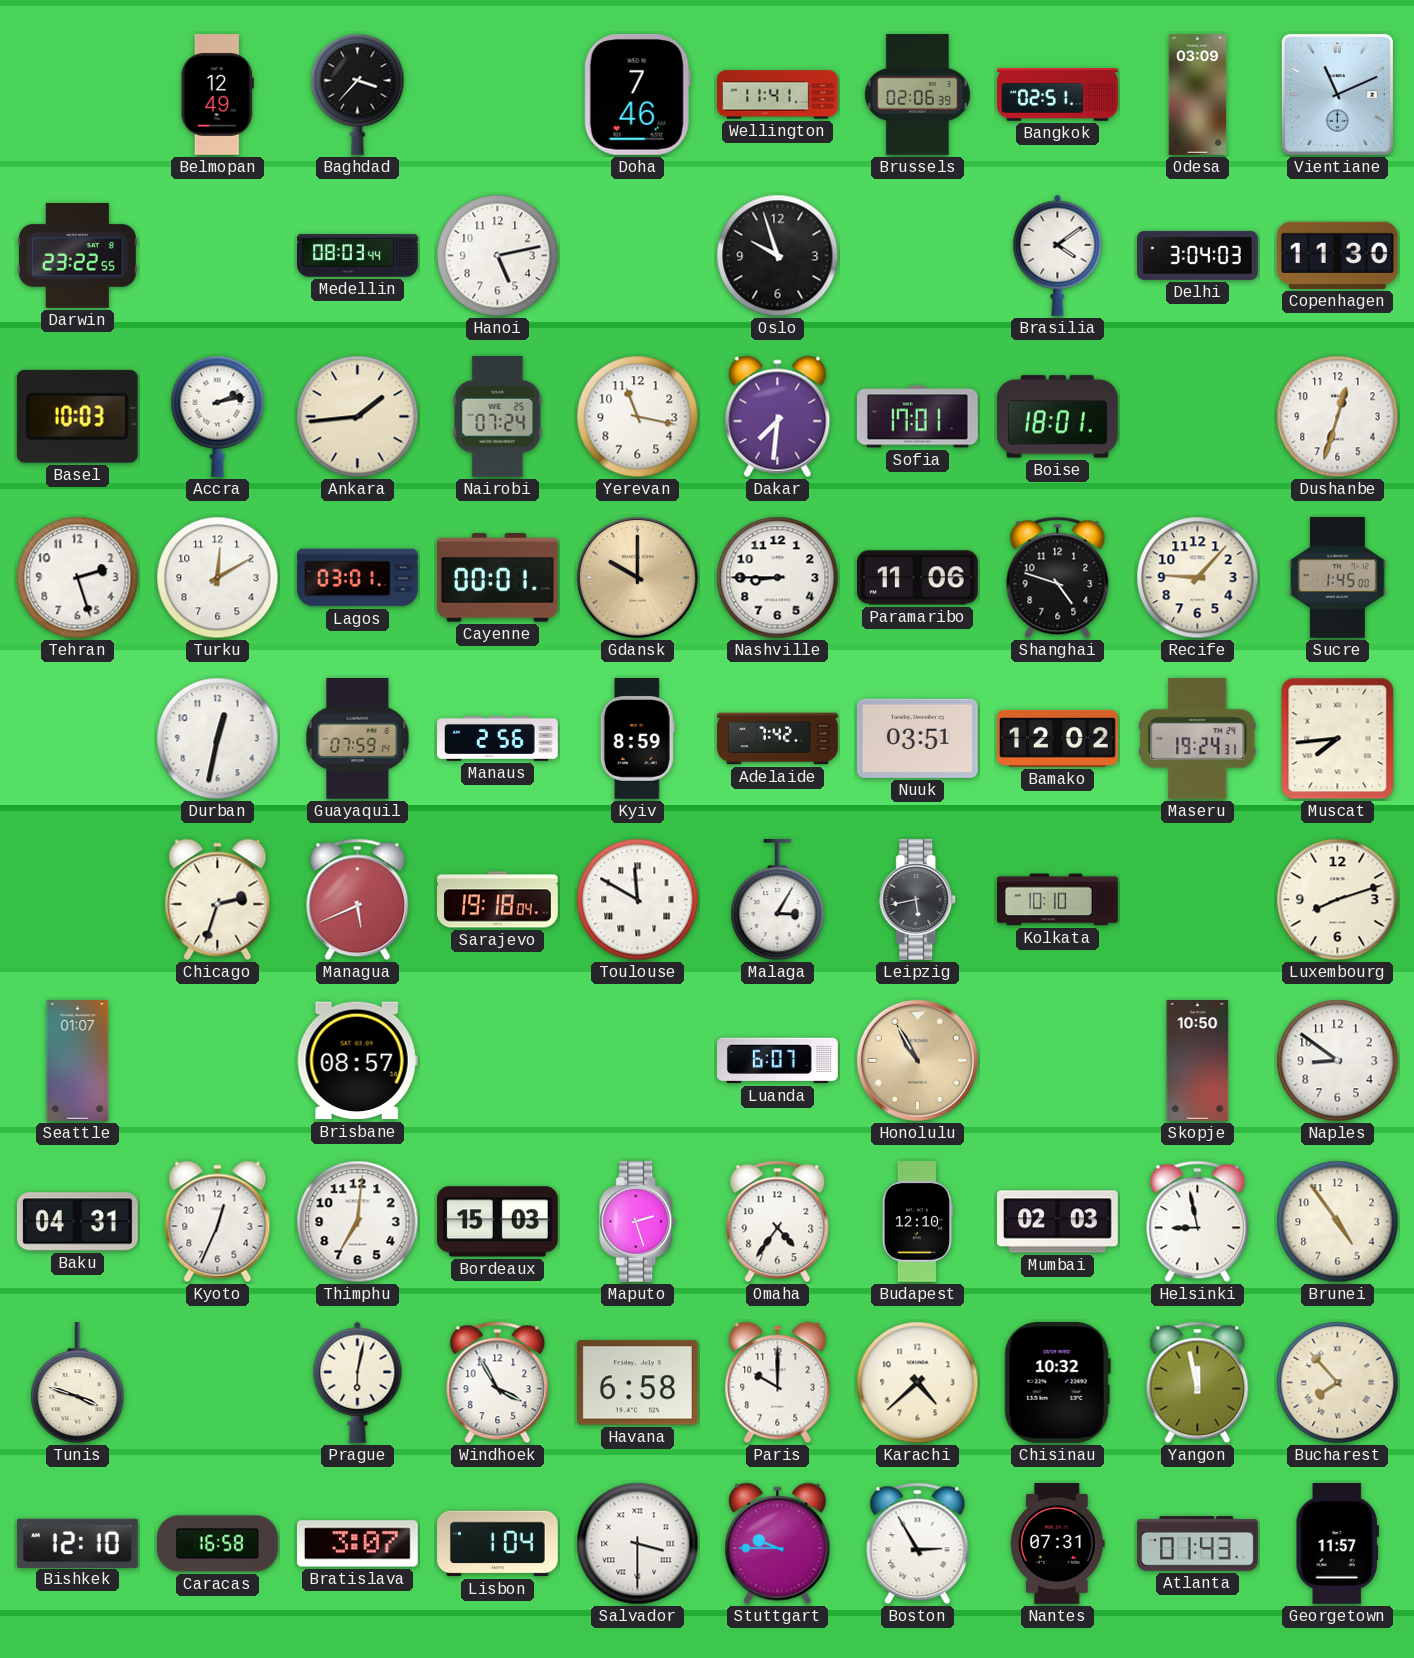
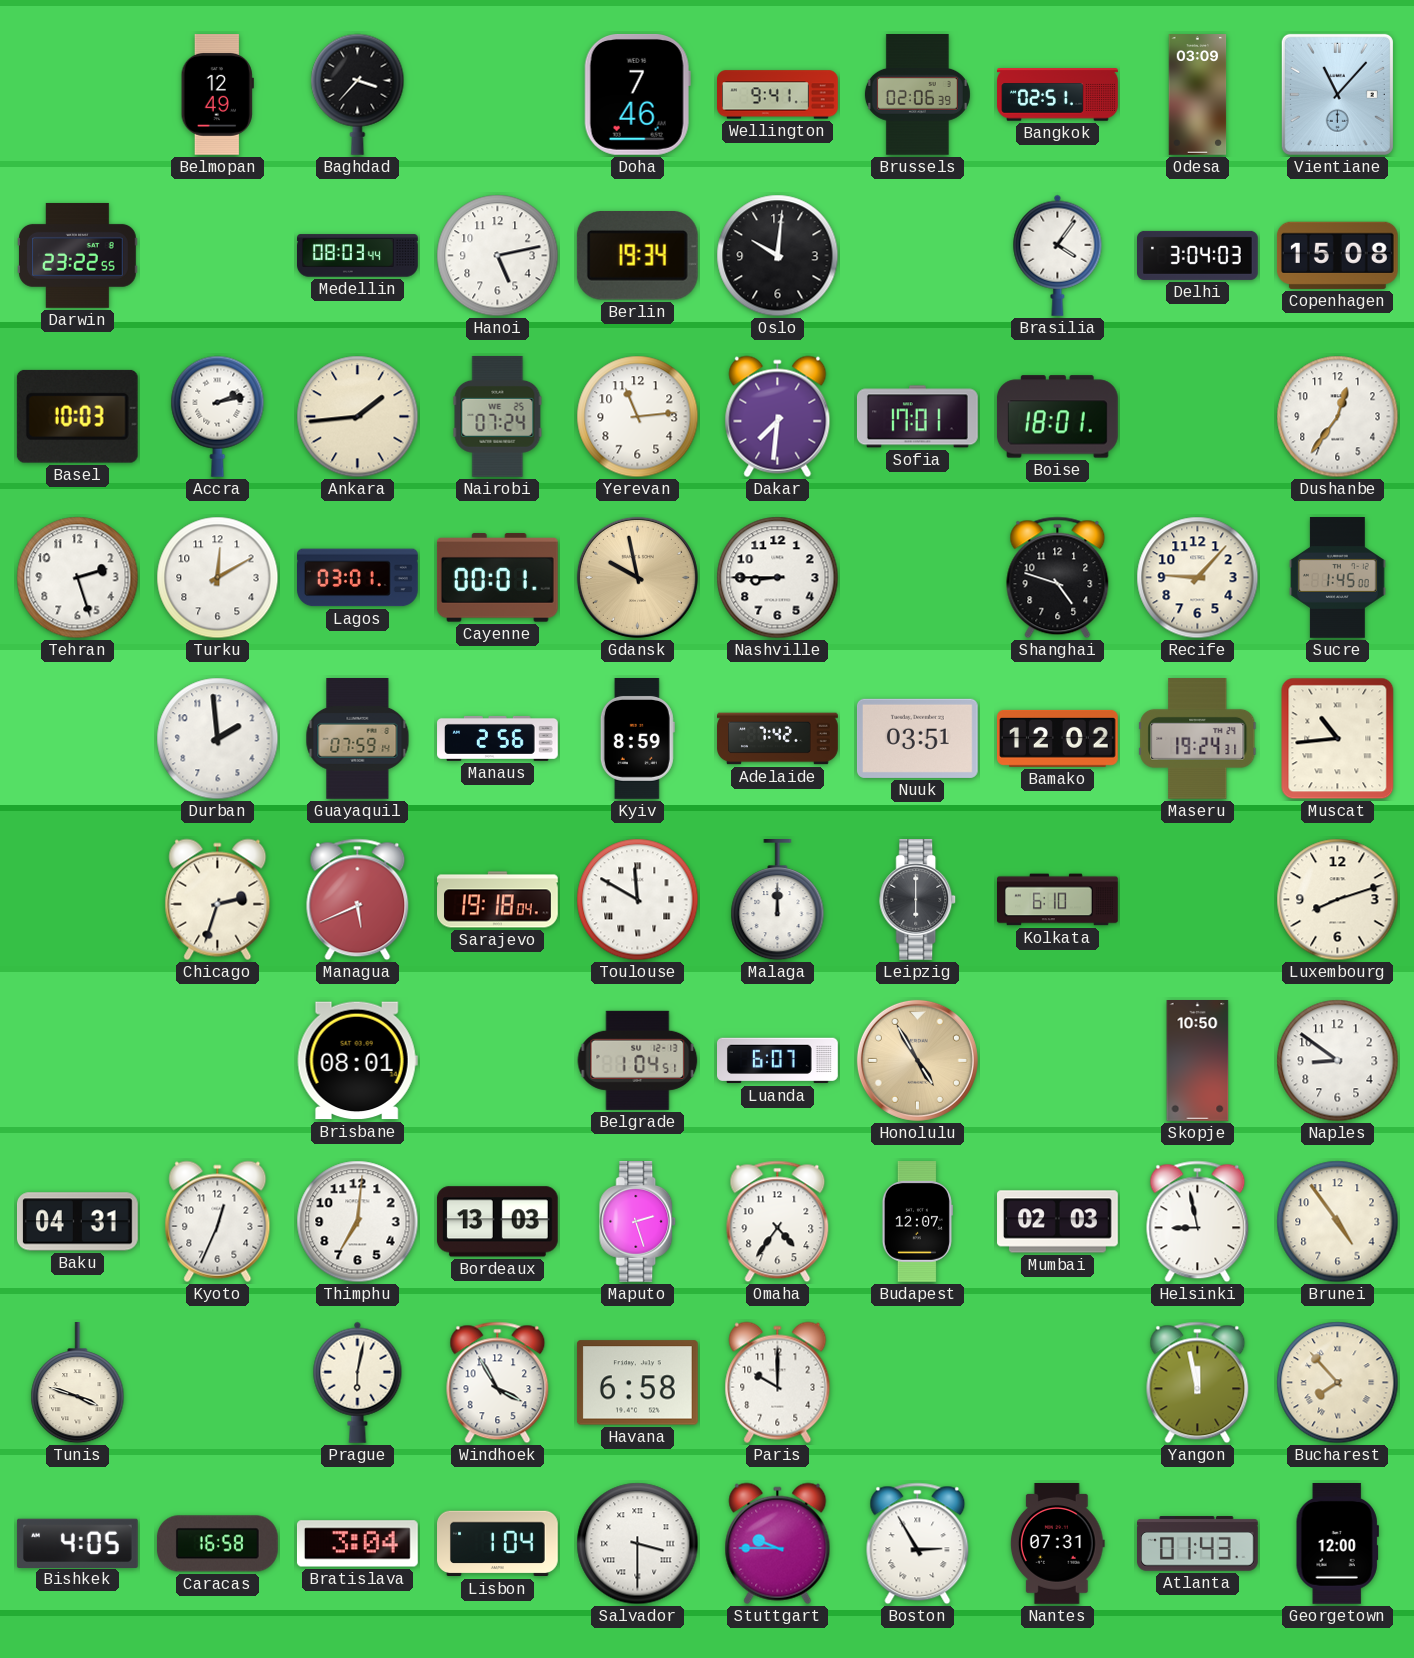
Wellington: 11:41 -> 9:41
Vientiane: 11:11 -> 11:07
Berlin: none -> 19:34
Oslo: 9:57 -> 10:01
Brasilia: 4:09 -> 4:06
Copenhagen: 11:30 -> 15:08
Yerevan: 11:17 -> 11:14
Dushanbe: 12:33 -> 12:36
Gdansk: 10:00 -> 9:58
Paramaribo: 11:06 -> none
Durban: 12:32 -> 1:59
Muscat: 7:44 -> 10:44
Malaga: 3:05 -> 12:00
Leipzig: 5:43 -> 6:00
Kolkata: 10:10 -> 6:10
Seattle: 01:07 -> none
Brisbane: 08:57 -> 08:01
Belgrade: none -> 1:04
Honolulu: 10:55 -> 4:55
Bordeaux: 15:03 -> 13:03
Budapest: 12:10 -> 12:07
Karachi: 4:38 -> none
Chisinau: 10:32 -> none
Bishkek: 12:10 -> 4:05
Bratislava: 3:07 -> 3:04
Georgetown: 11:57 -> 12:00
